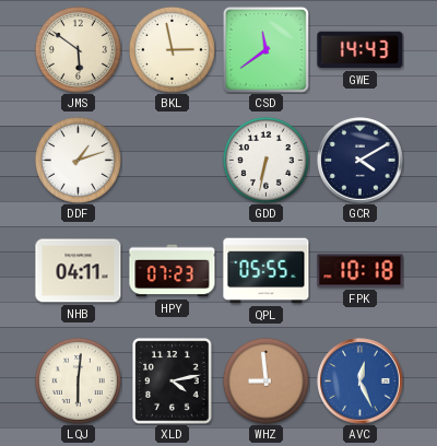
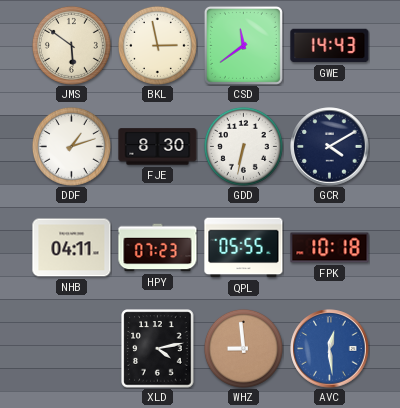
FJE: none -> 8:30
LQJ: 6:01 -> none
AVC: 12:26 -> 12:29
